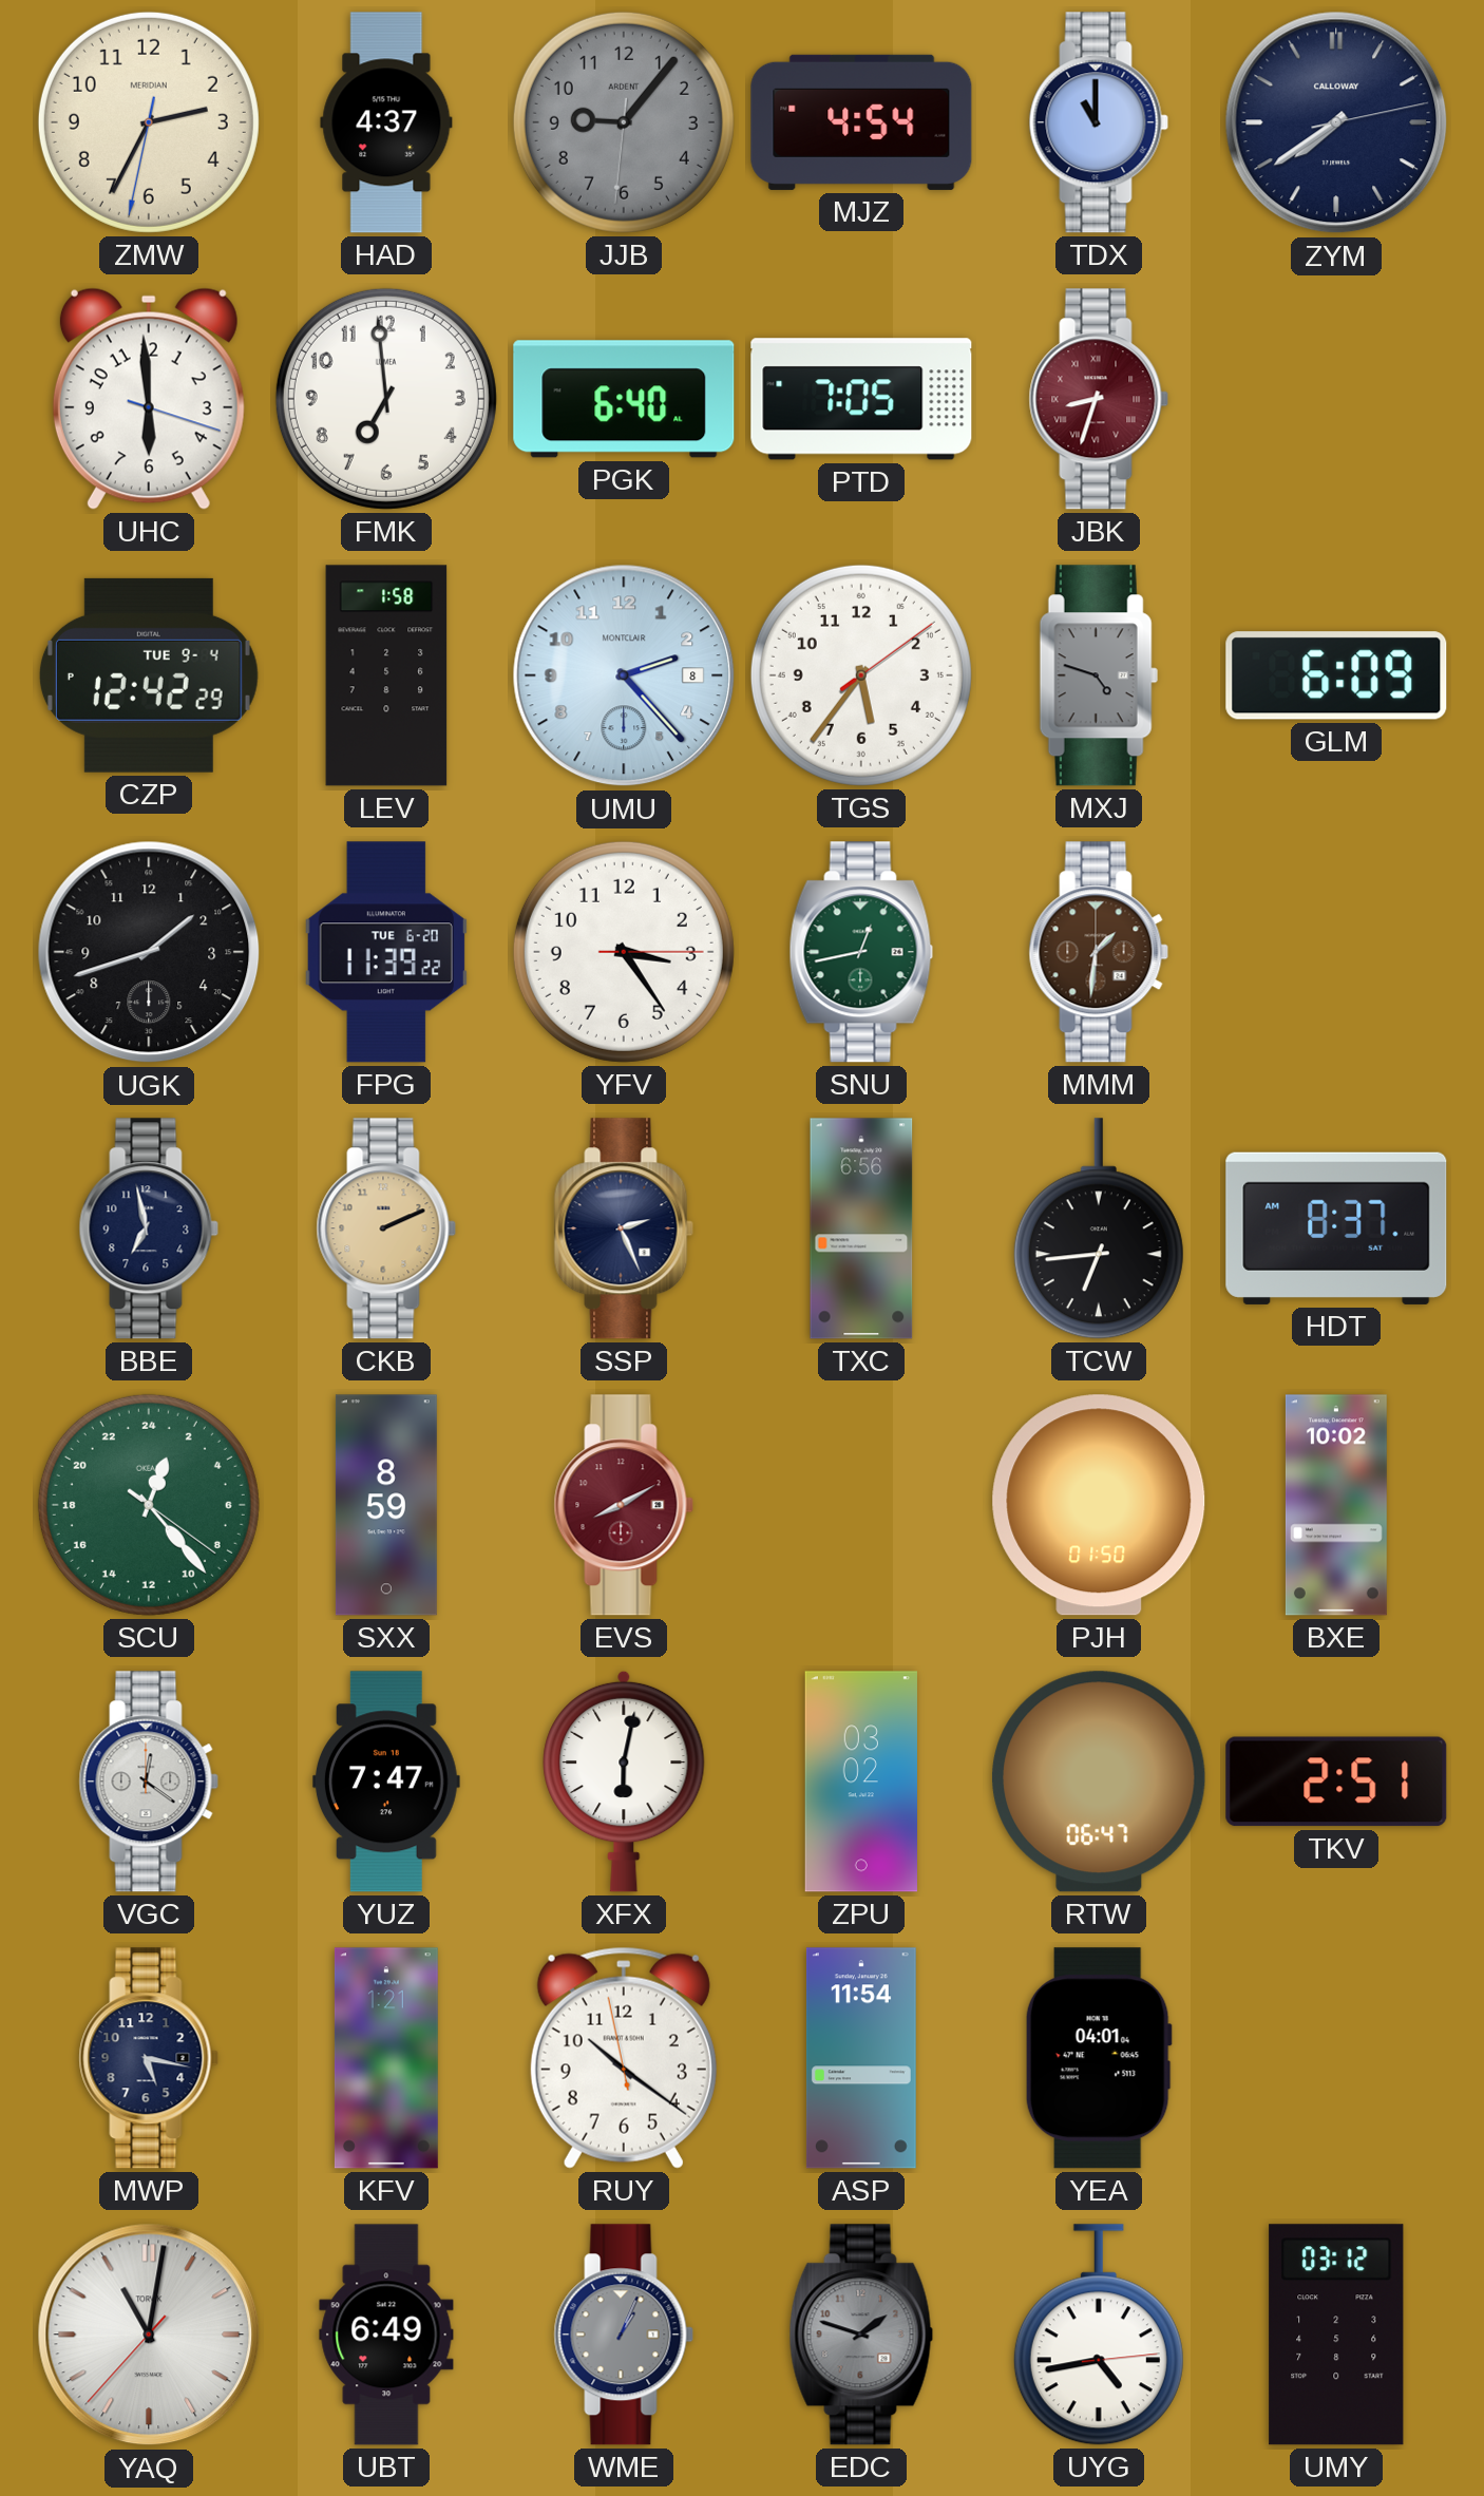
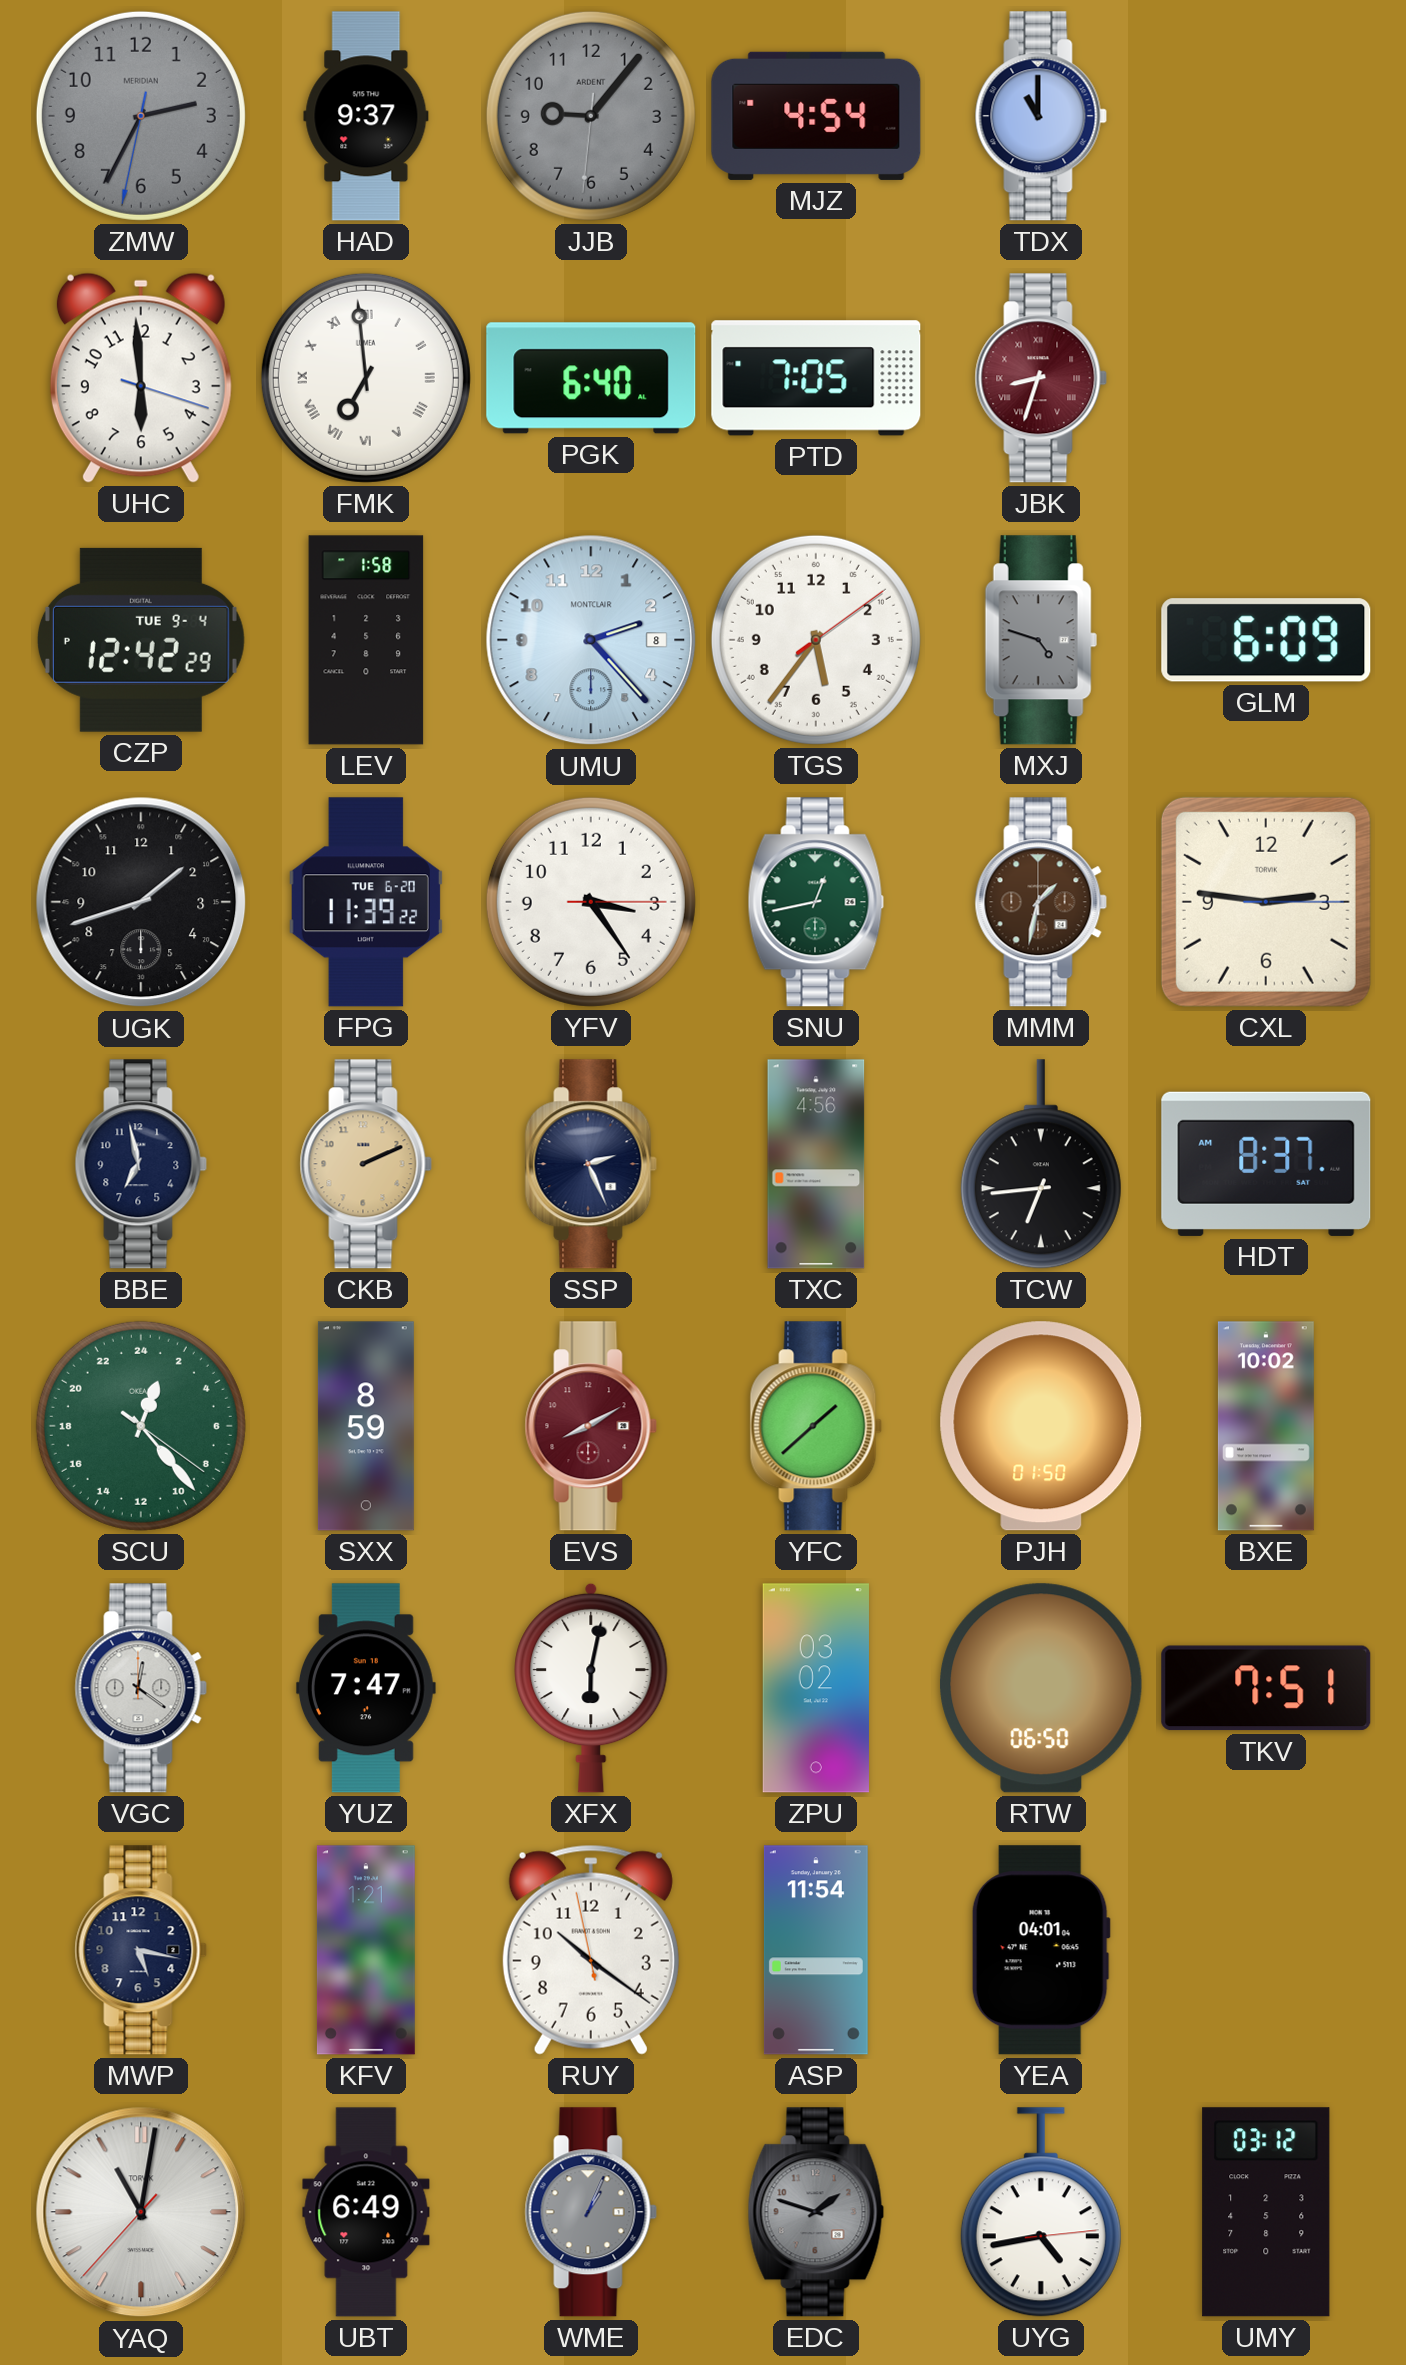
ZMW dial: cream -> grey
HAD: 4:37 -> 9:37
ZYM: 7:39 -> none
FMK numerals: Arabic -> Roman
MMM: 1:31 -> 1:32
CXL: none -> 2:46
TXC: 6:56 -> 4:56
YFC: none -> 1:38
RTW: 06:47 -> 06:50
TKV: 2:51 -> 7:51
